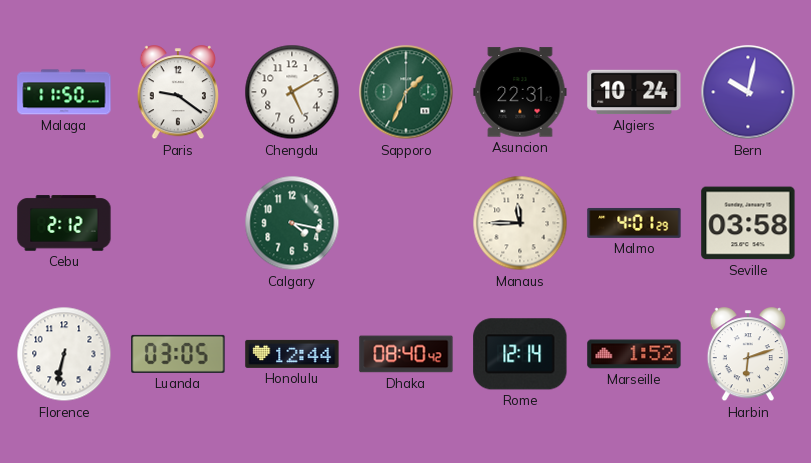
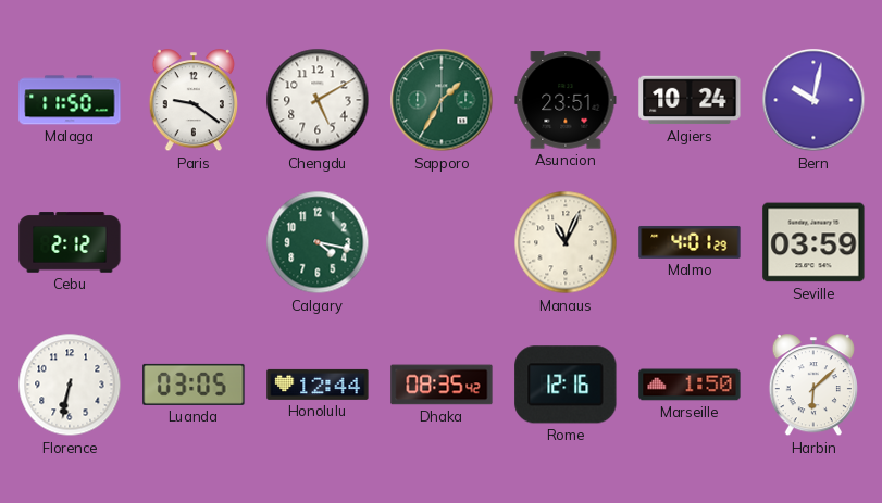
Sapporo: 1:34 -> 1:35
Asuncion: 22:31 -> 23:51
Manaus: 11:45 -> 11:04
Seville: 03:58 -> 03:59
Dhaka: 08:40 -> 08:35
Rome: 12:14 -> 12:16
Marseille: 1:52 -> 1:50
Harbin: 6:12 -> 6:08
